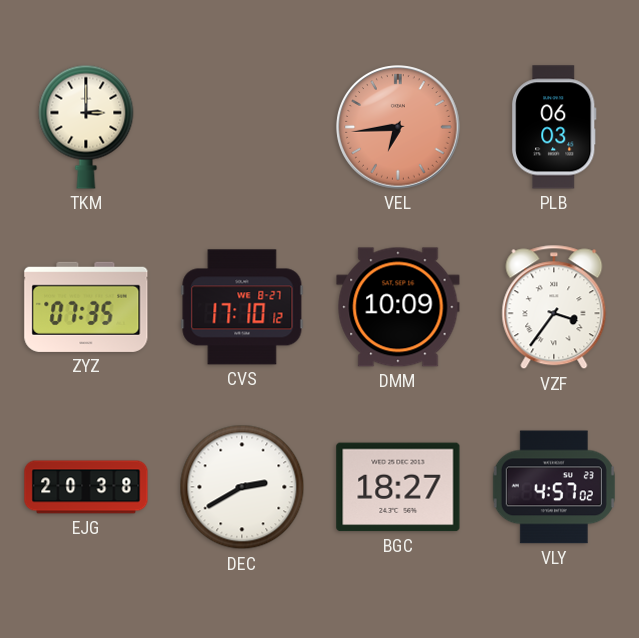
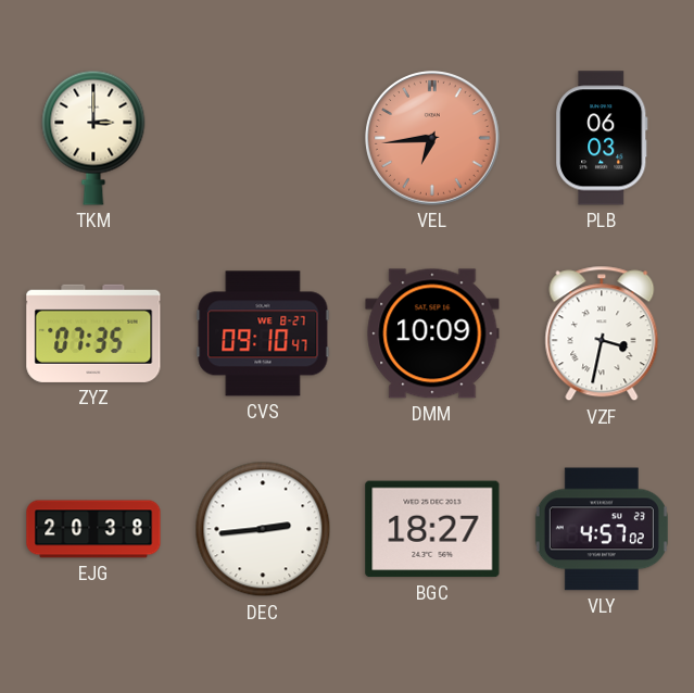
CVS: 17:10 -> 09:10
VZF: 3:36 -> 3:32
DEC: 2:40 -> 2:44
